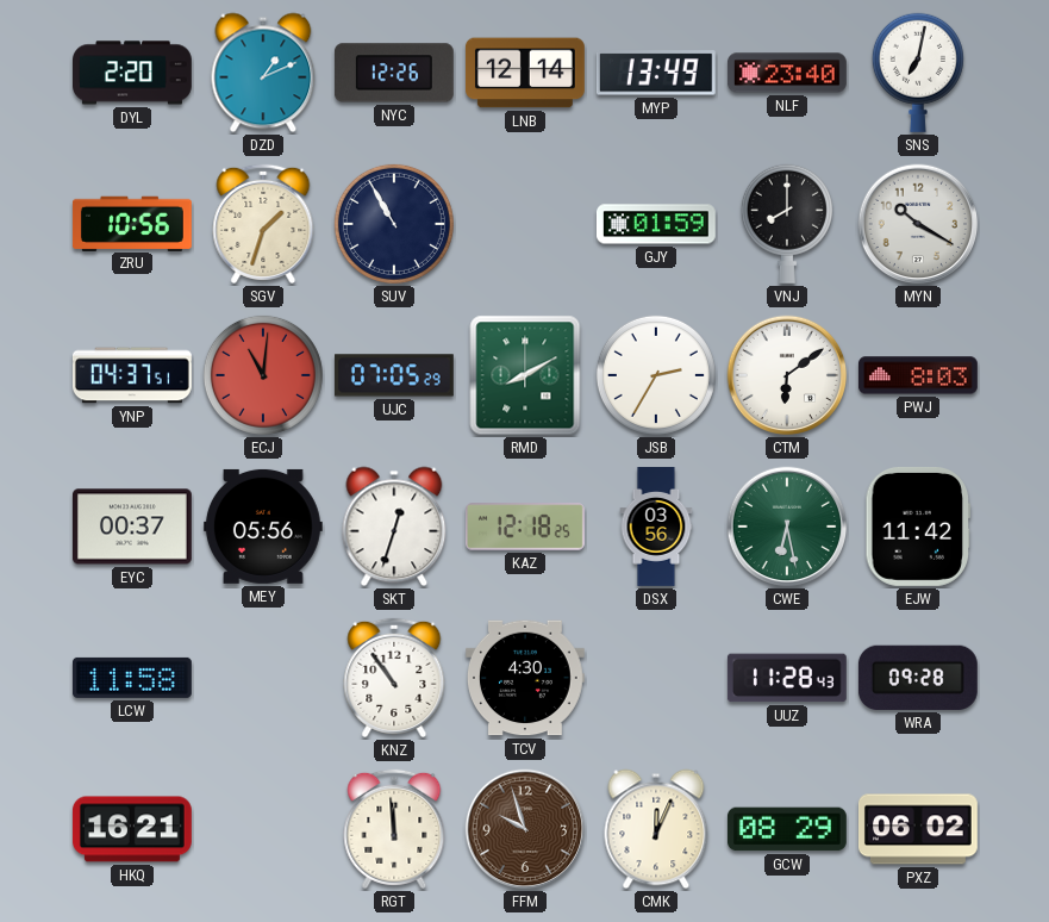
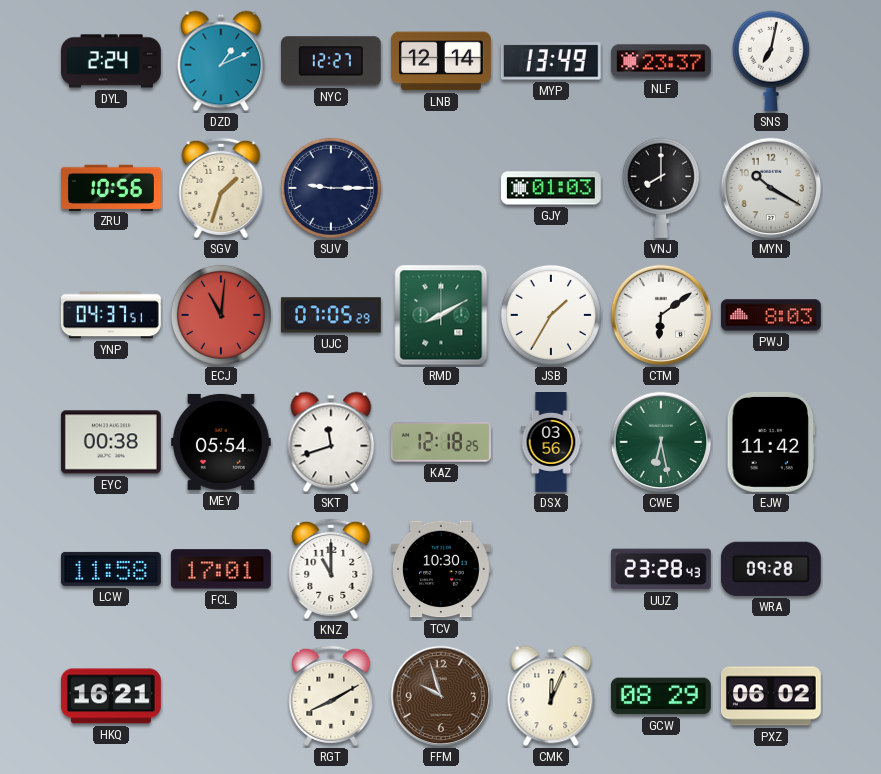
DYL: 2:20 -> 2:24
NYC: 12:26 -> 12:27
NLF: 23:40 -> 23:37
SUV: 10:55 -> 9:15
GJY: 01:59 -> 01:03
JSB: 2:35 -> 1:35
EYC: 00:37 -> 00:38
MEY: 05:56 -> 05:54
SKT: 12:33 -> 11:42
FCL: none -> 17:01
KNZ: 10:54 -> 11:00
TCV: 4:30 -> 10:30
UUZ: 11:28 -> 23:28
RGT: 11:59 -> 8:10
